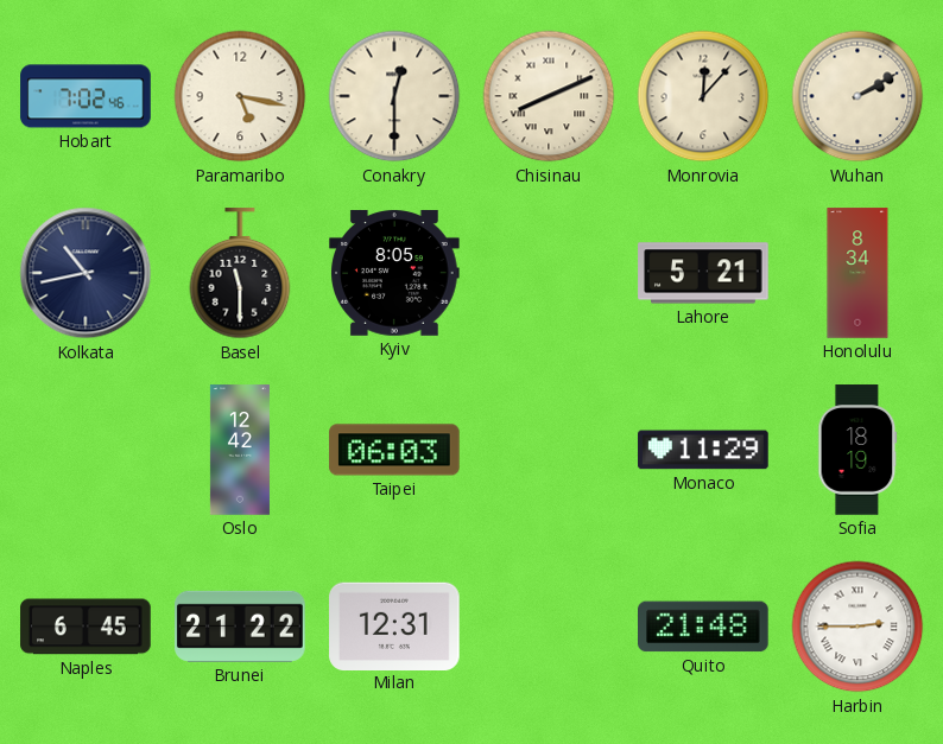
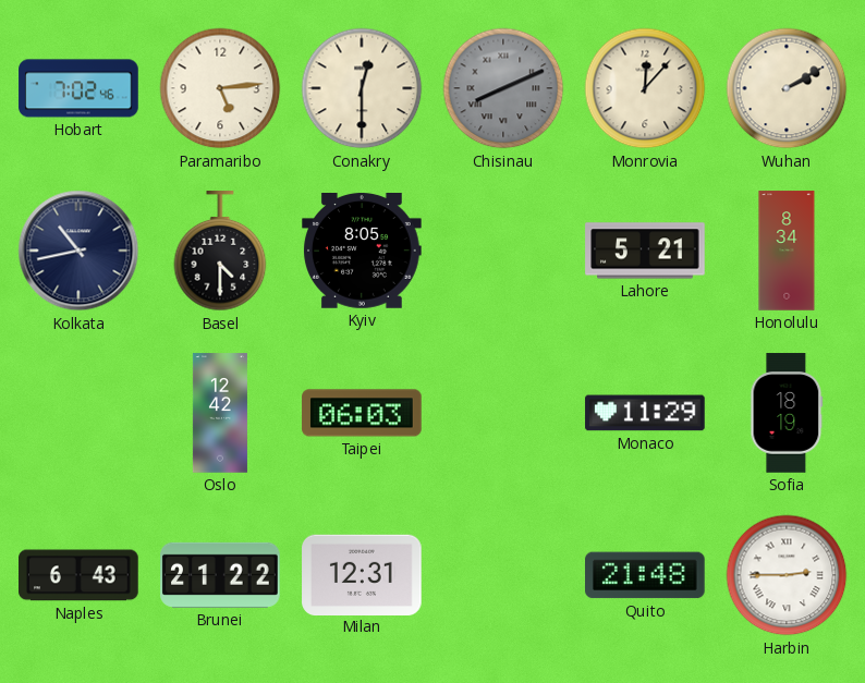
Paramaribo: 5:17 -> 5:14
Chisinau dial: cream -> grey
Basel: 11:30 -> 4:30
Naples: 6:45 -> 6:43
